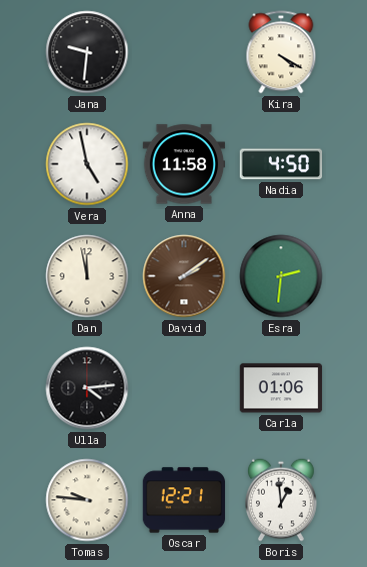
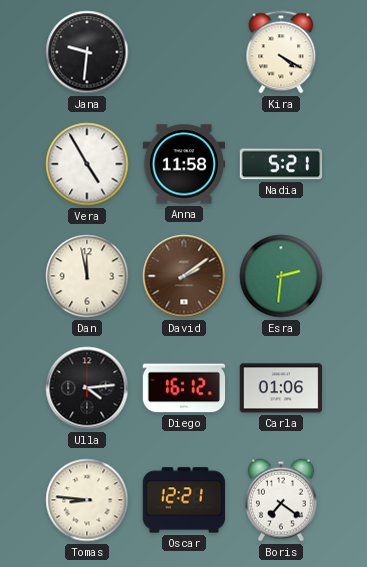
Vera: 4:58 -> 4:55
Nadia: 4:50 -> 5:21
Diego: none -> 16:12
Tomas: 9:46 -> 8:46
Boris: 12:59 -> 7:21
